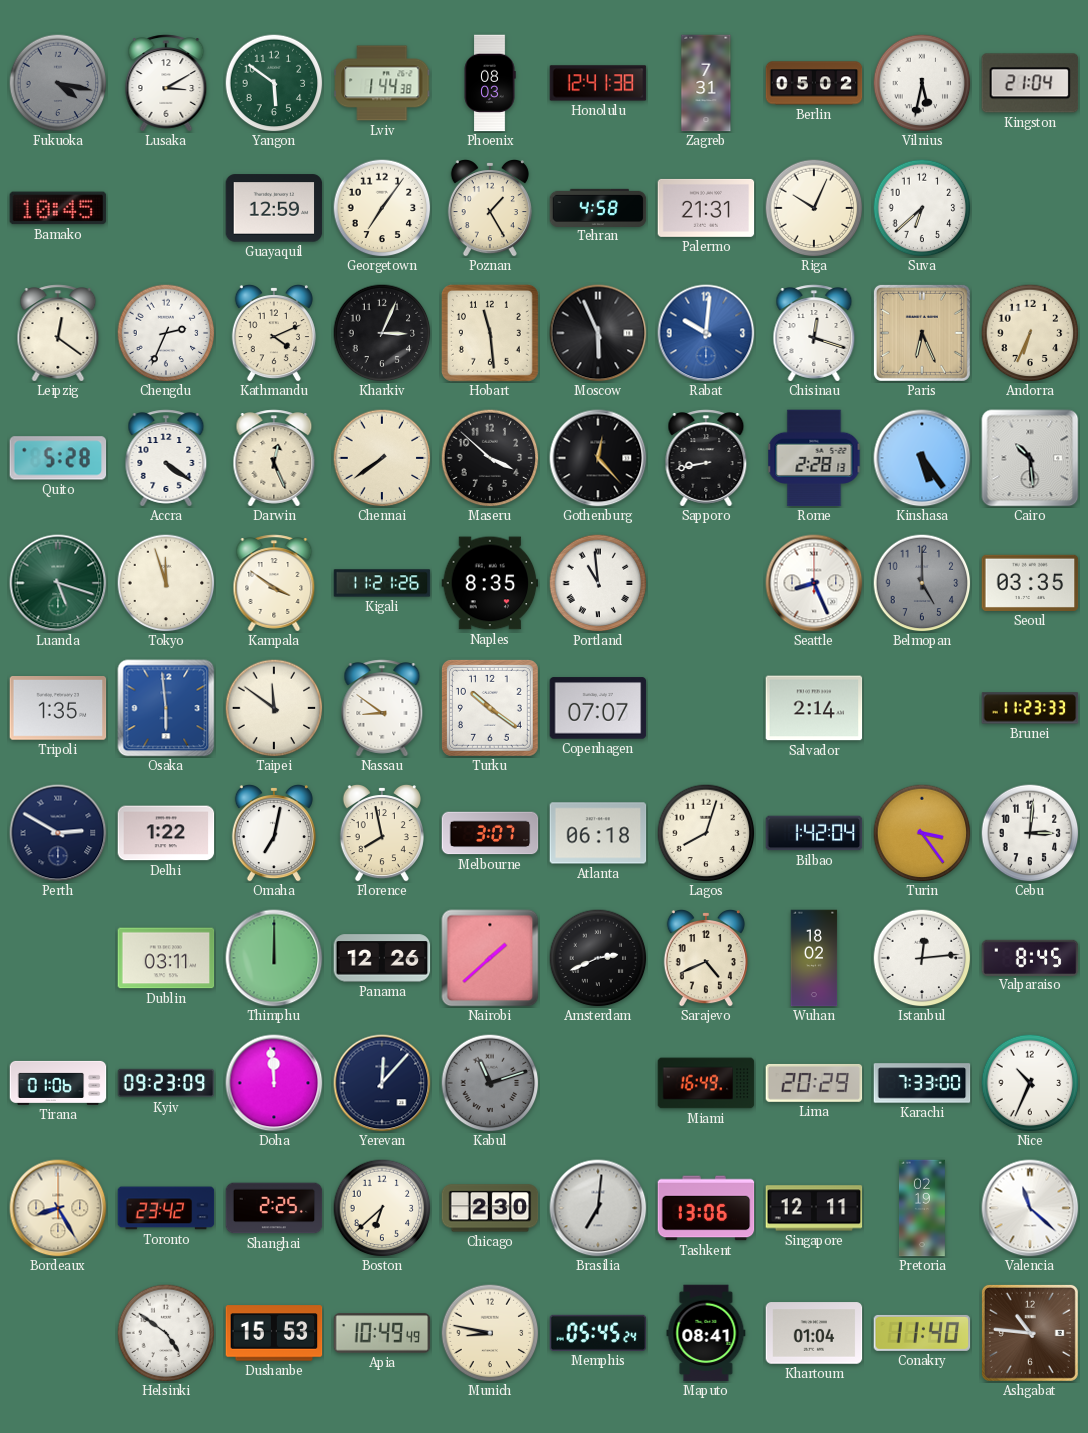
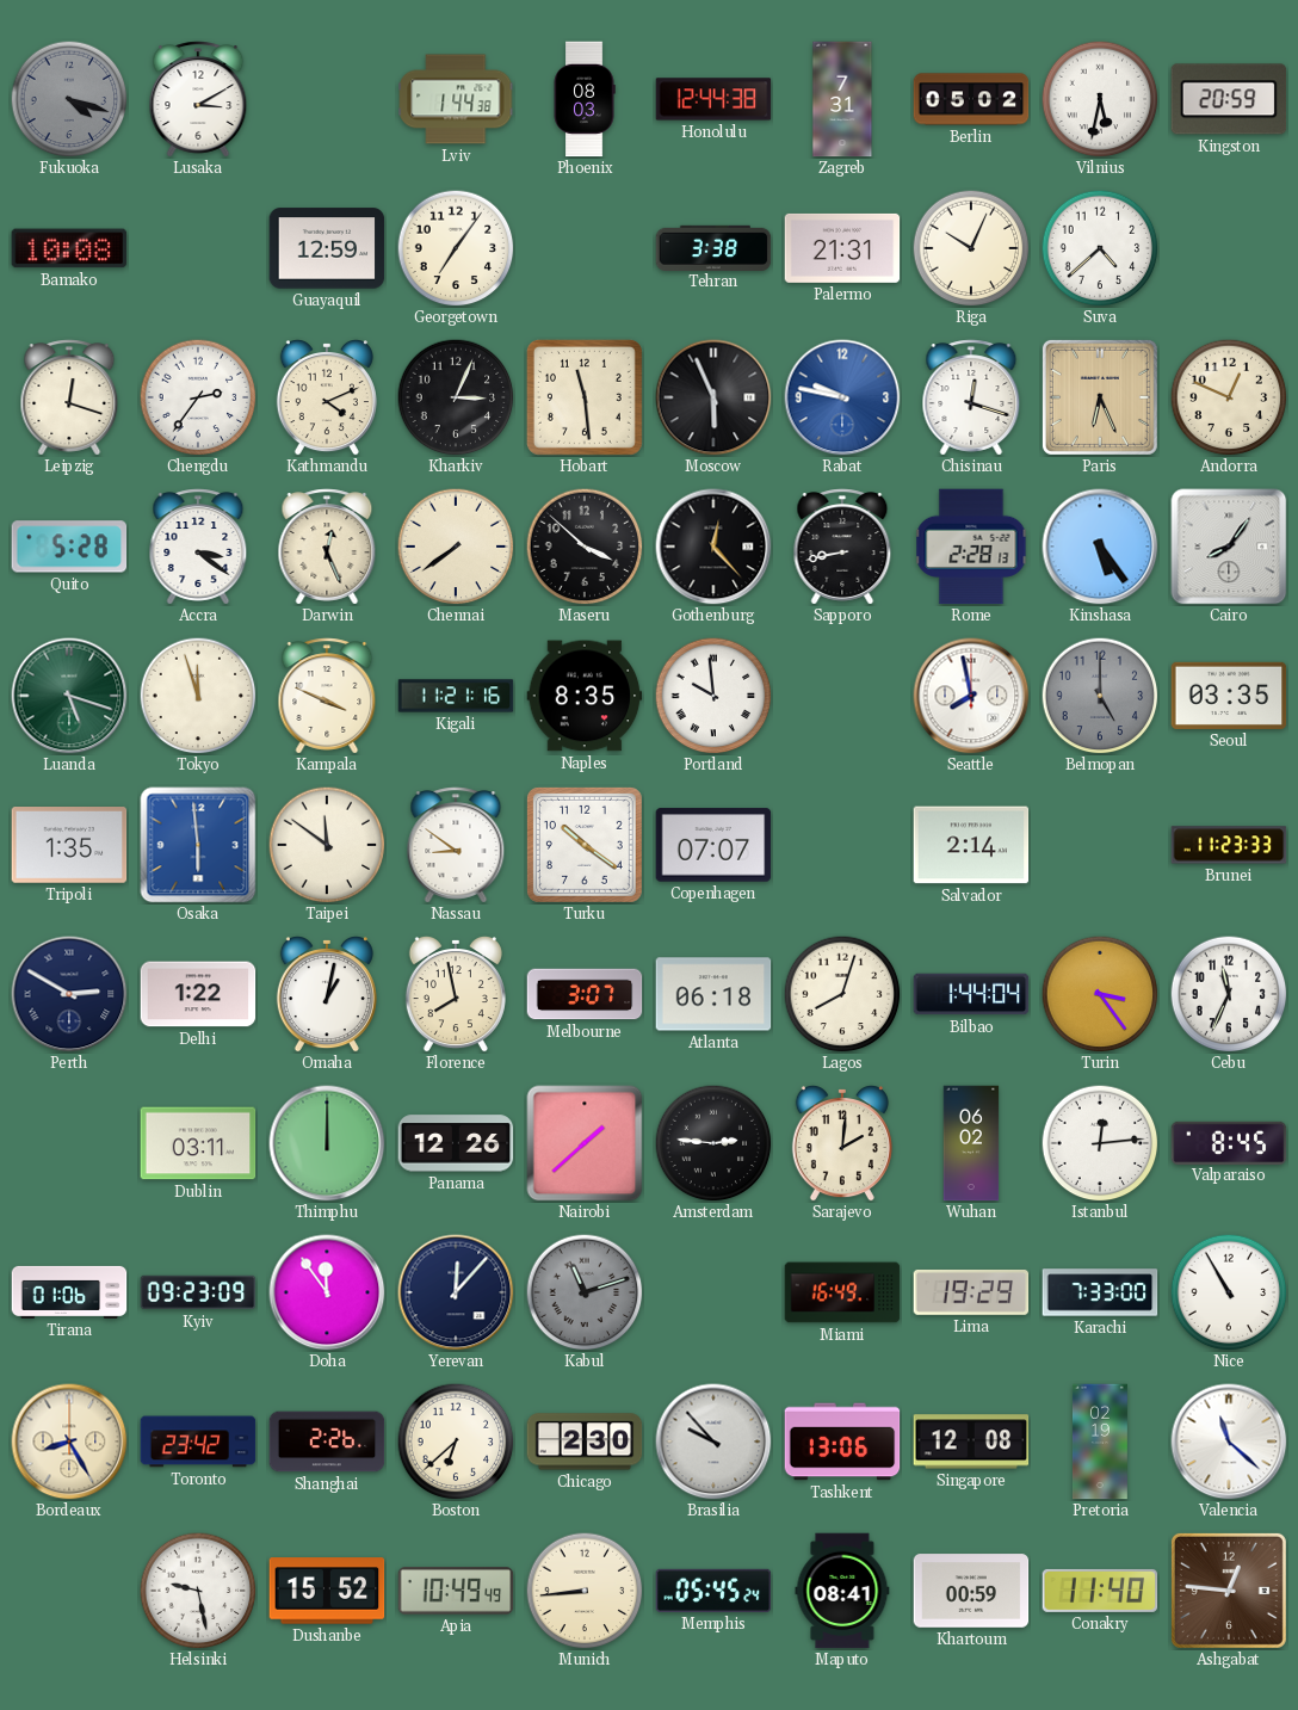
Fukuoka: 4:17 -> 4:18
Yangon: 5:51 -> none
Honolulu: 12:41 -> 12:44
Kingston: 21:04 -> 20:59
Bamako: 10:45 -> 10:08
Poznan: 1:25 -> none
Tehran: 4:58 -> 3:38
Suva: 6:38 -> 4:38
Leipzig: 12:21 -> 12:18
Chengdu: 2:34 -> 2:36
Rabat: 10:01 -> 9:47
Andorra: 6:34 -> 12:49
Accra: 4:21 -> 3:21
Cairo: 10:29 -> 8:06
Kampala: 3:51 -> 3:49
Kigali: 11:21:26 -> 11:21:16
Portland: 10:59 -> 9:59
Seattle: 8:26 -> 7:58
Omaha: 7:02 -> 1:02
Bilbao: 1:42 -> 1:44
Cebu: 3:01 -> 11:34
Amsterdam: 2:41 -> 2:46
Sarajevo: 4:41 -> 2:01
Wuhan: 18:02 -> 06:02
Doha: 11:59 -> 11:54
Lima: 20:29 -> 19:29
Nice: 10:34 -> 10:55
Shanghai: 2:25 -> 2:26
Brasilia: 7:01 -> 9:53
Singapore: 12:11 -> 12:08
Helsinki: 4:51 -> 9:28
Dushanbe: 15:53 -> 15:52
Munich: 8:47 -> 8:44
Khartoum: 01:04 -> 00:59
Ashgabat: 10:46 -> 12:46
